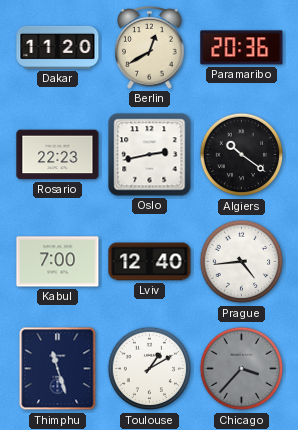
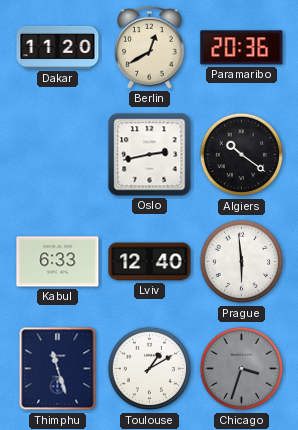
Rosario: 22:23 -> none
Kabul: 7:00 -> 6:33
Prague: 4:44 -> 5:59
Chicago: 3:37 -> 3:33
